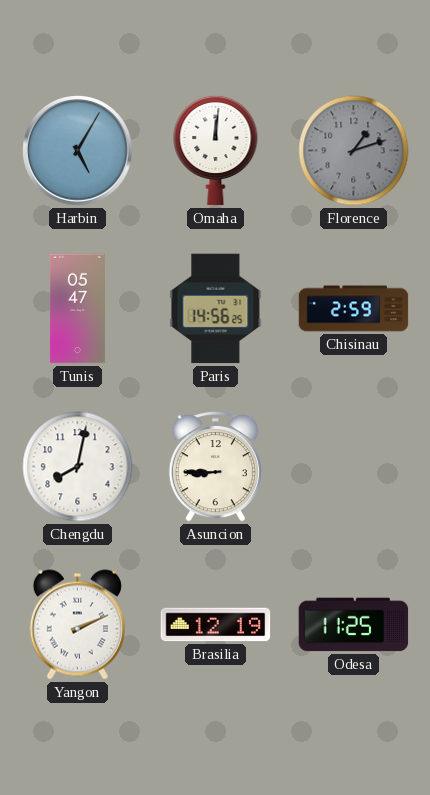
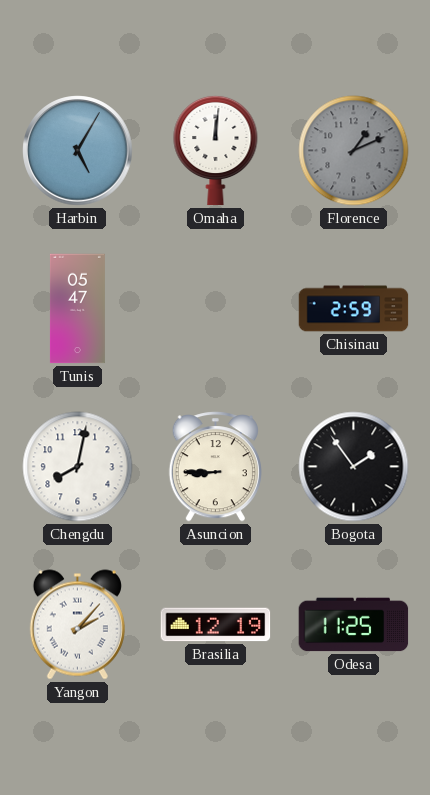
Florence: 1:12 -> 1:11
Paris: 14:56 -> none
Bogota: none -> 1:54
Yangon: 2:11 -> 2:07
